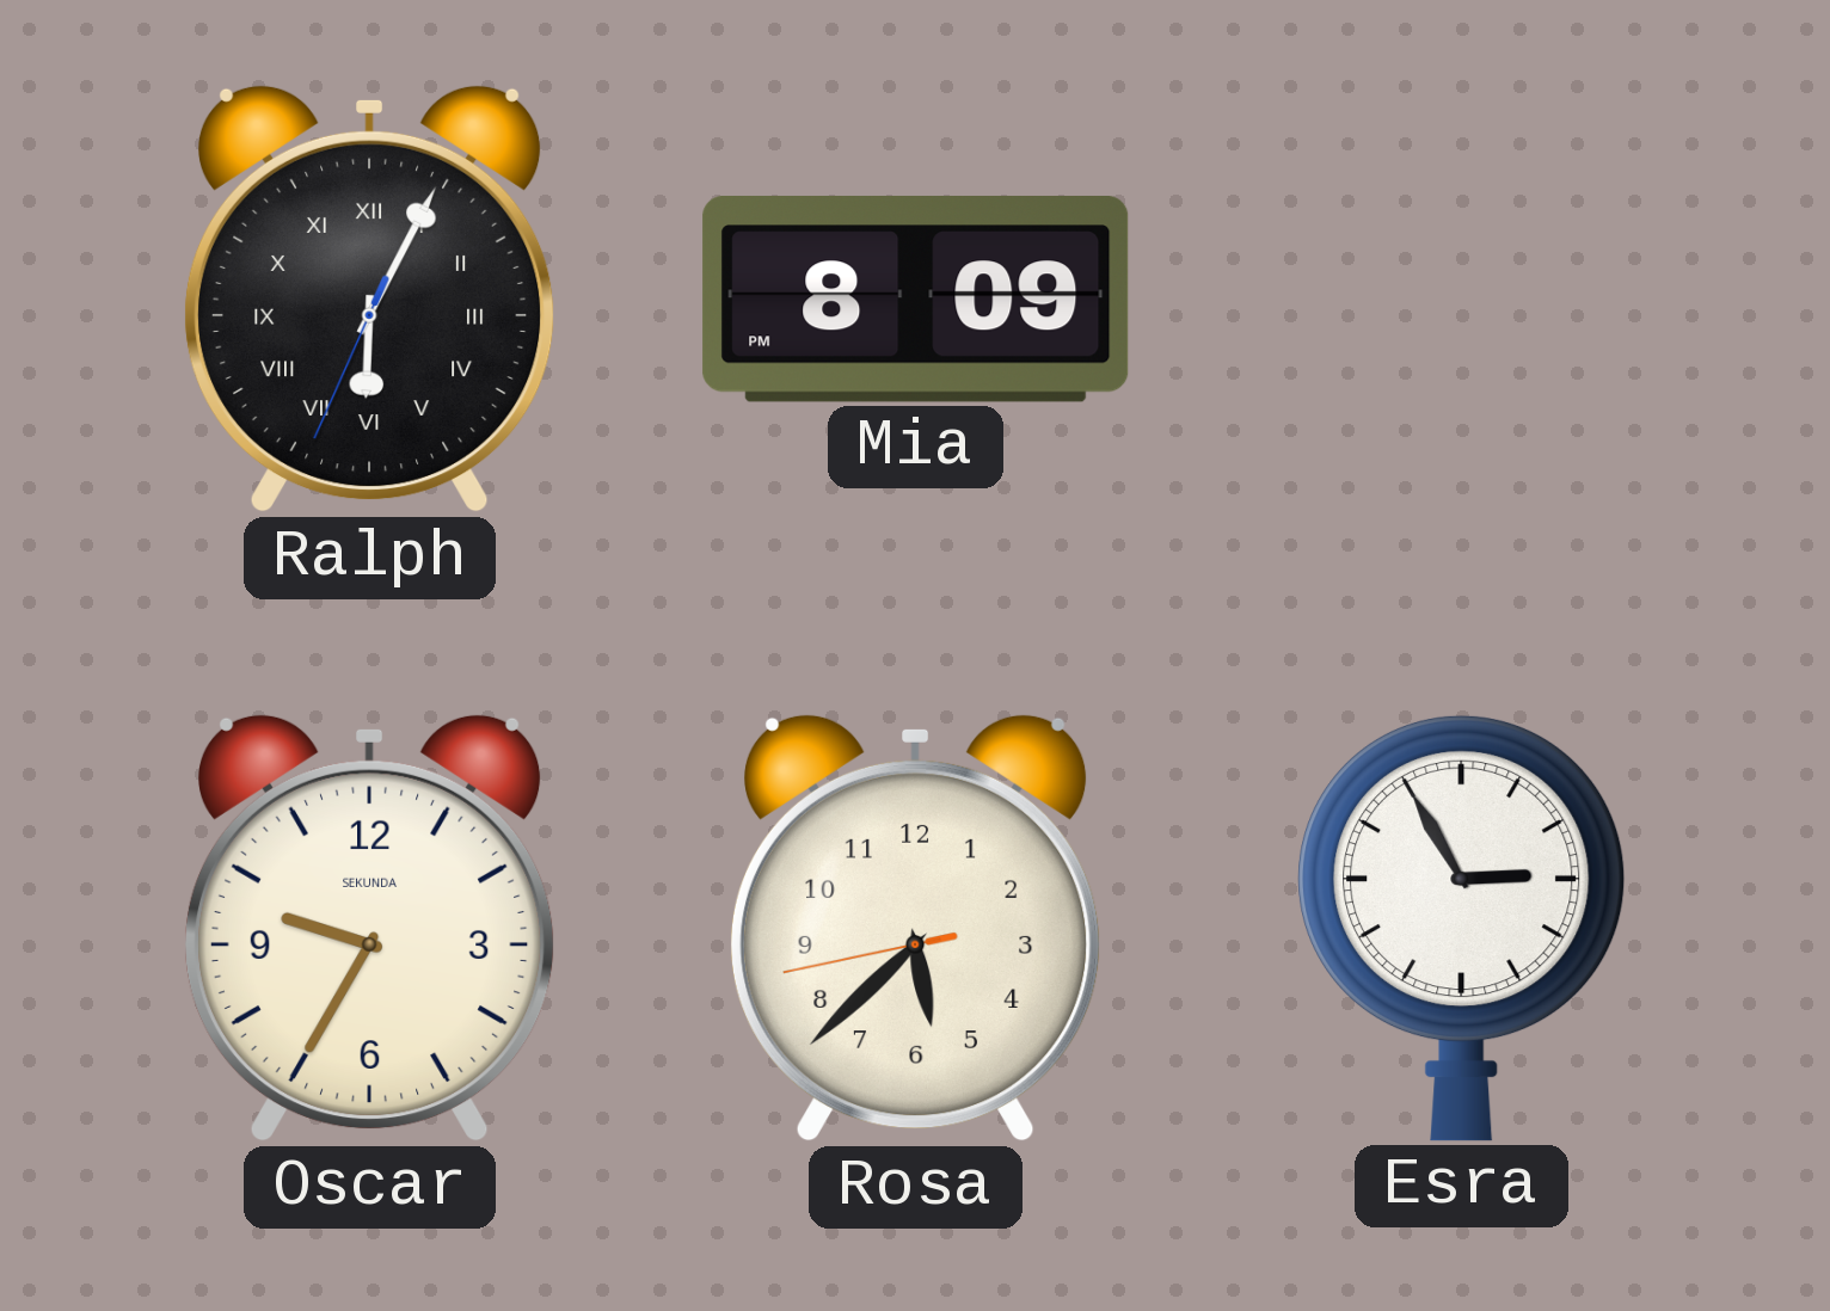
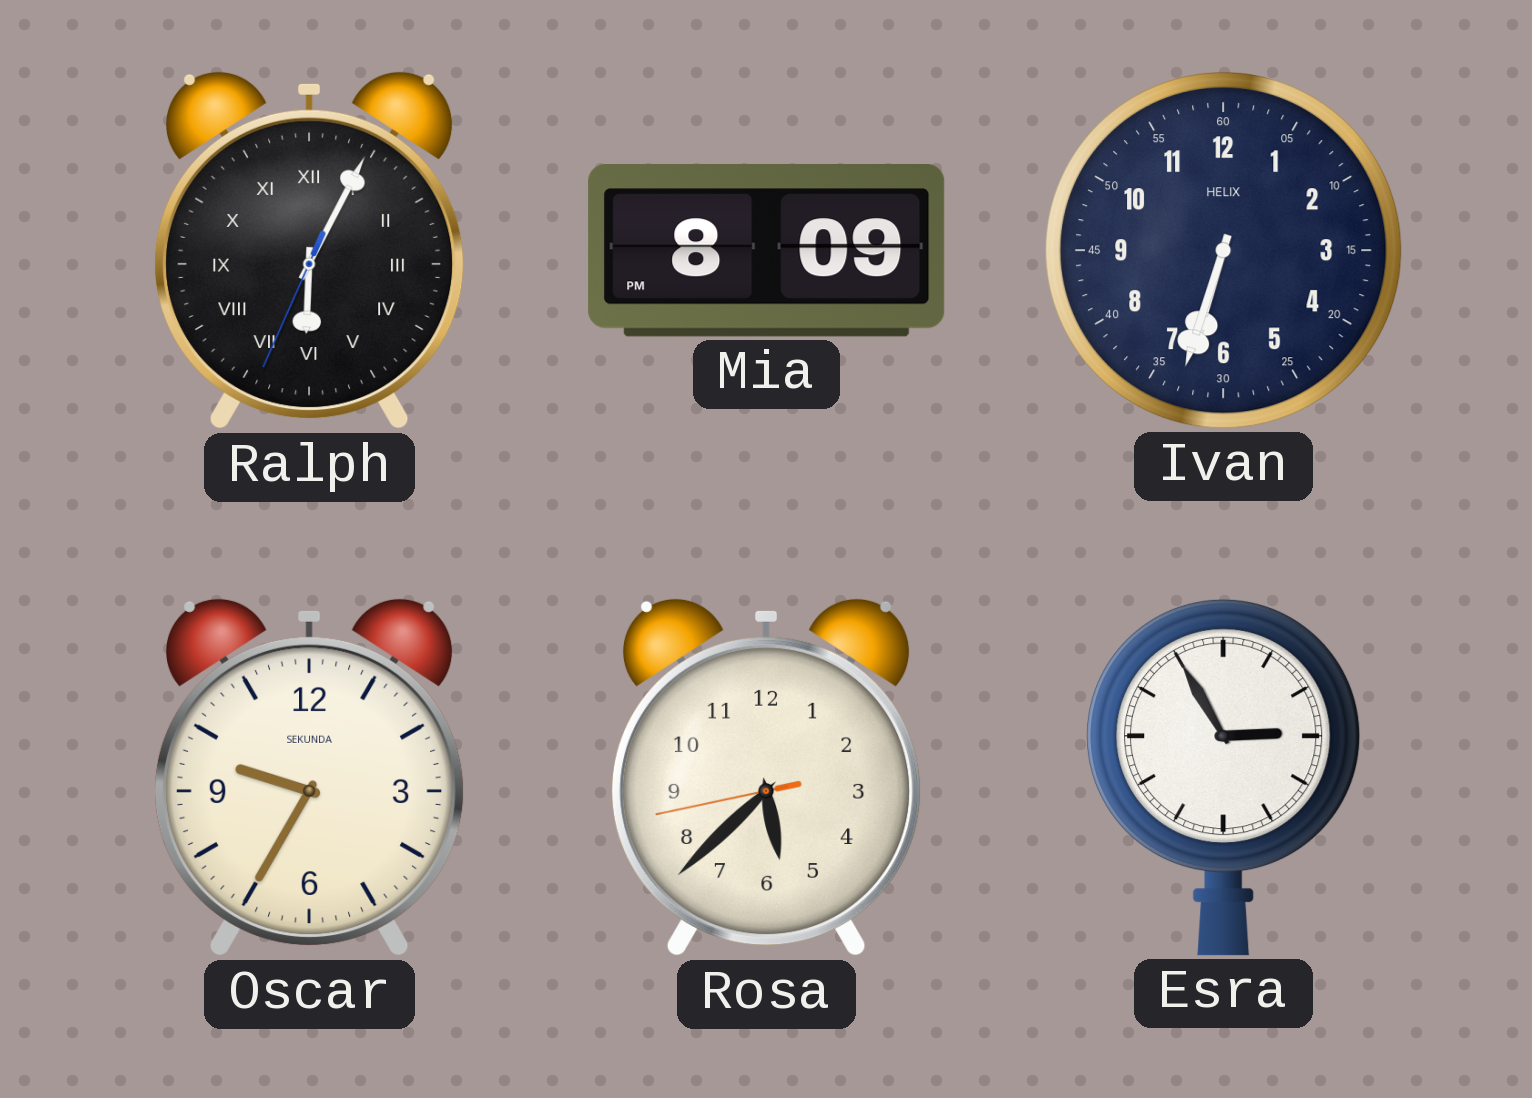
Ivan: none -> 6:33
